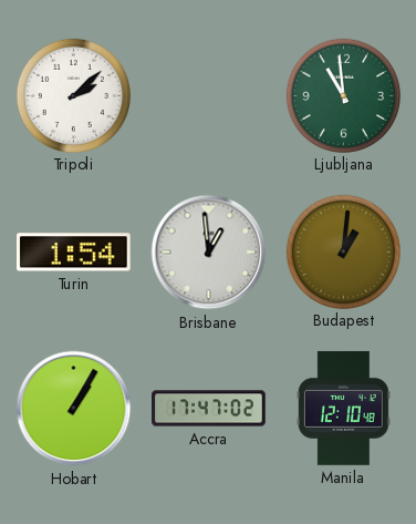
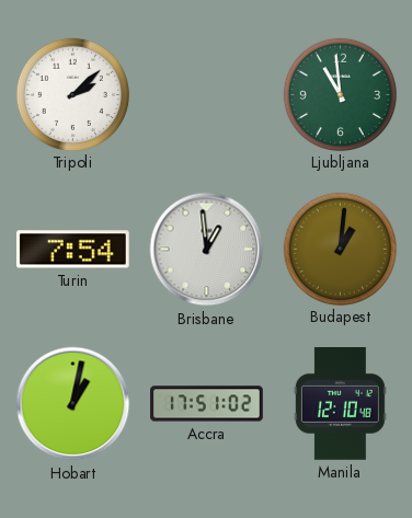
Turin: 1:54 -> 7:54
Hobart: 1:05 -> 1:02
Accra: 17:47 -> 17:51
